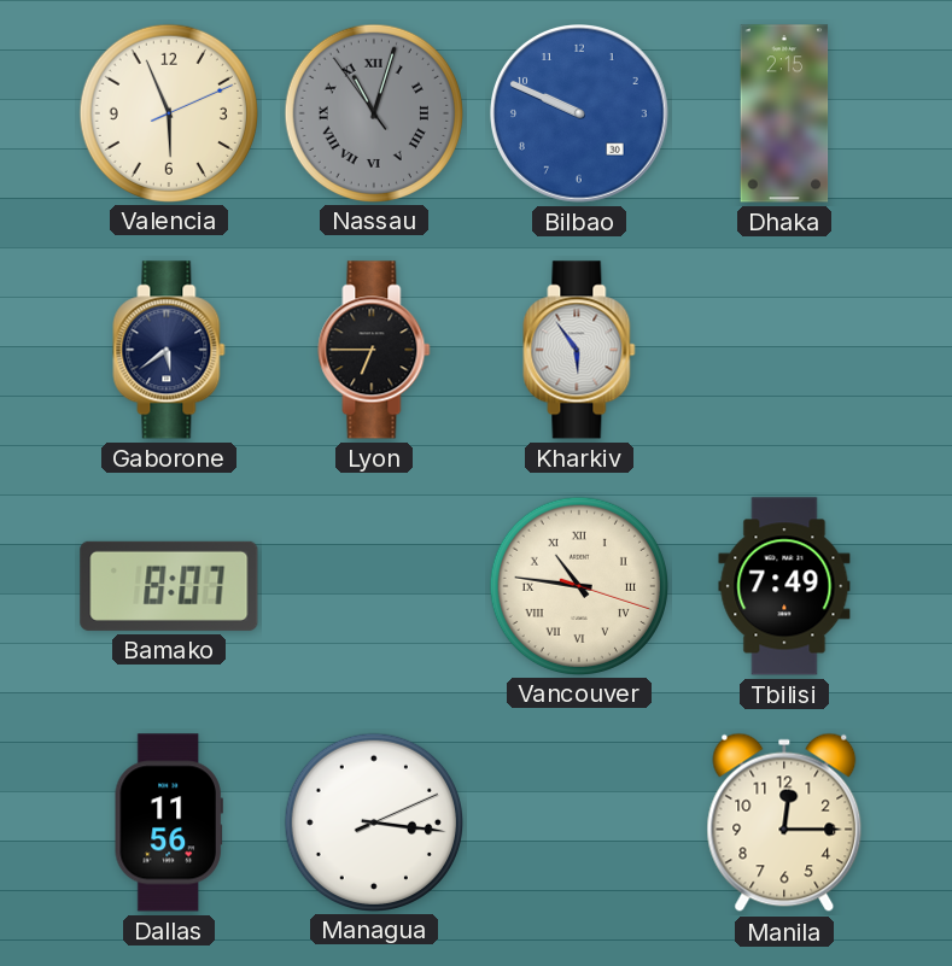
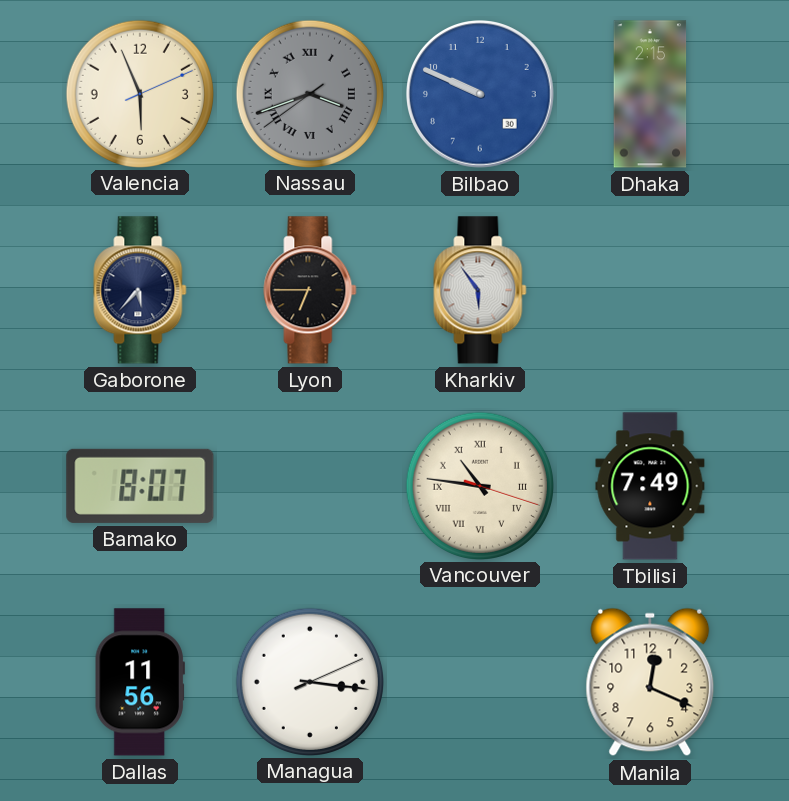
Nassau: 11:02 -> 3:41
Gaborone: 5:39 -> 5:37
Manila: 12:15 -> 12:19
